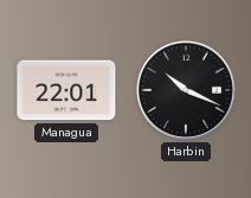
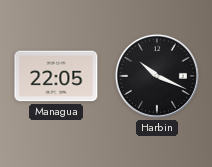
Managua: 22:01 -> 22:05
